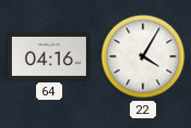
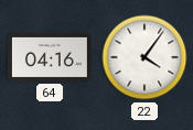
22: 4:05 -> 4:06
